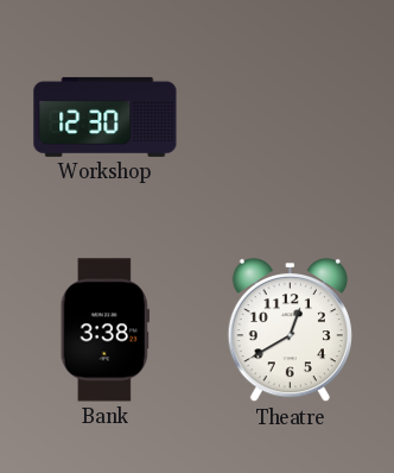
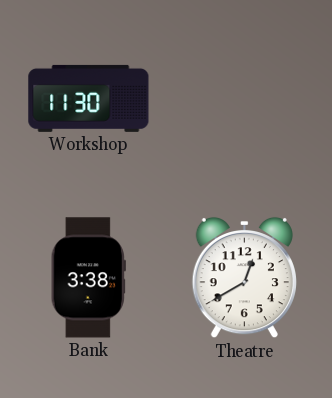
Workshop: 12:30 -> 11:30
